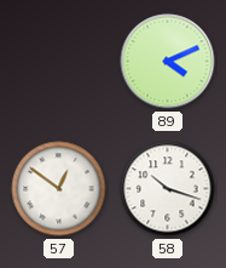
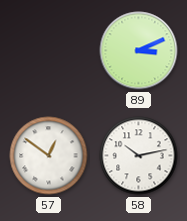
89: 4:11 -> 3:11
58: 10:18 -> 10:13
